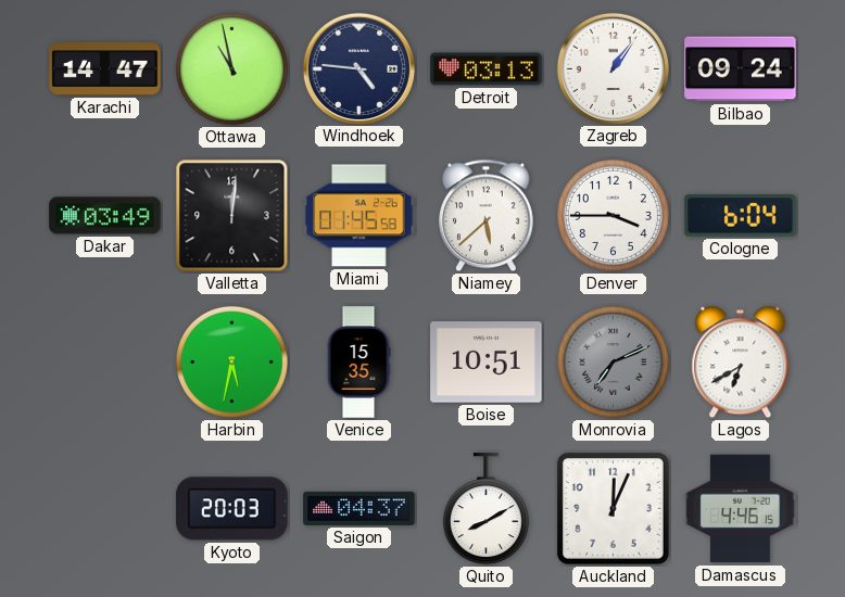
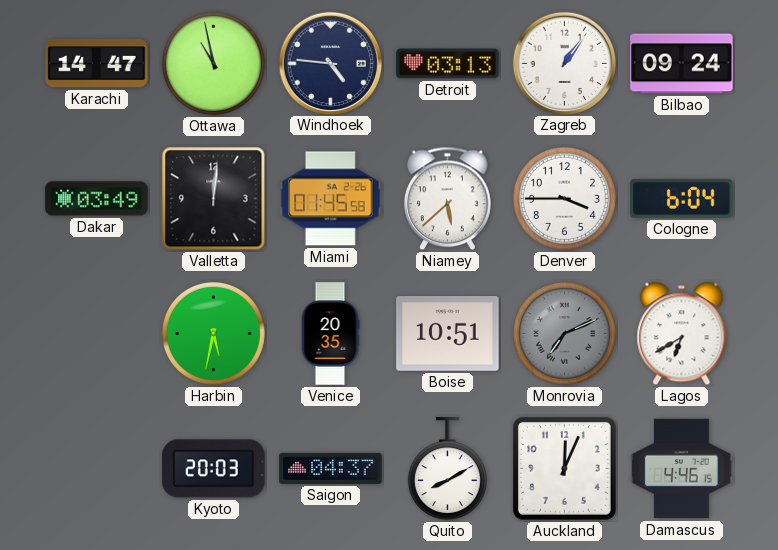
Venice: 15:35 -> 20:35
